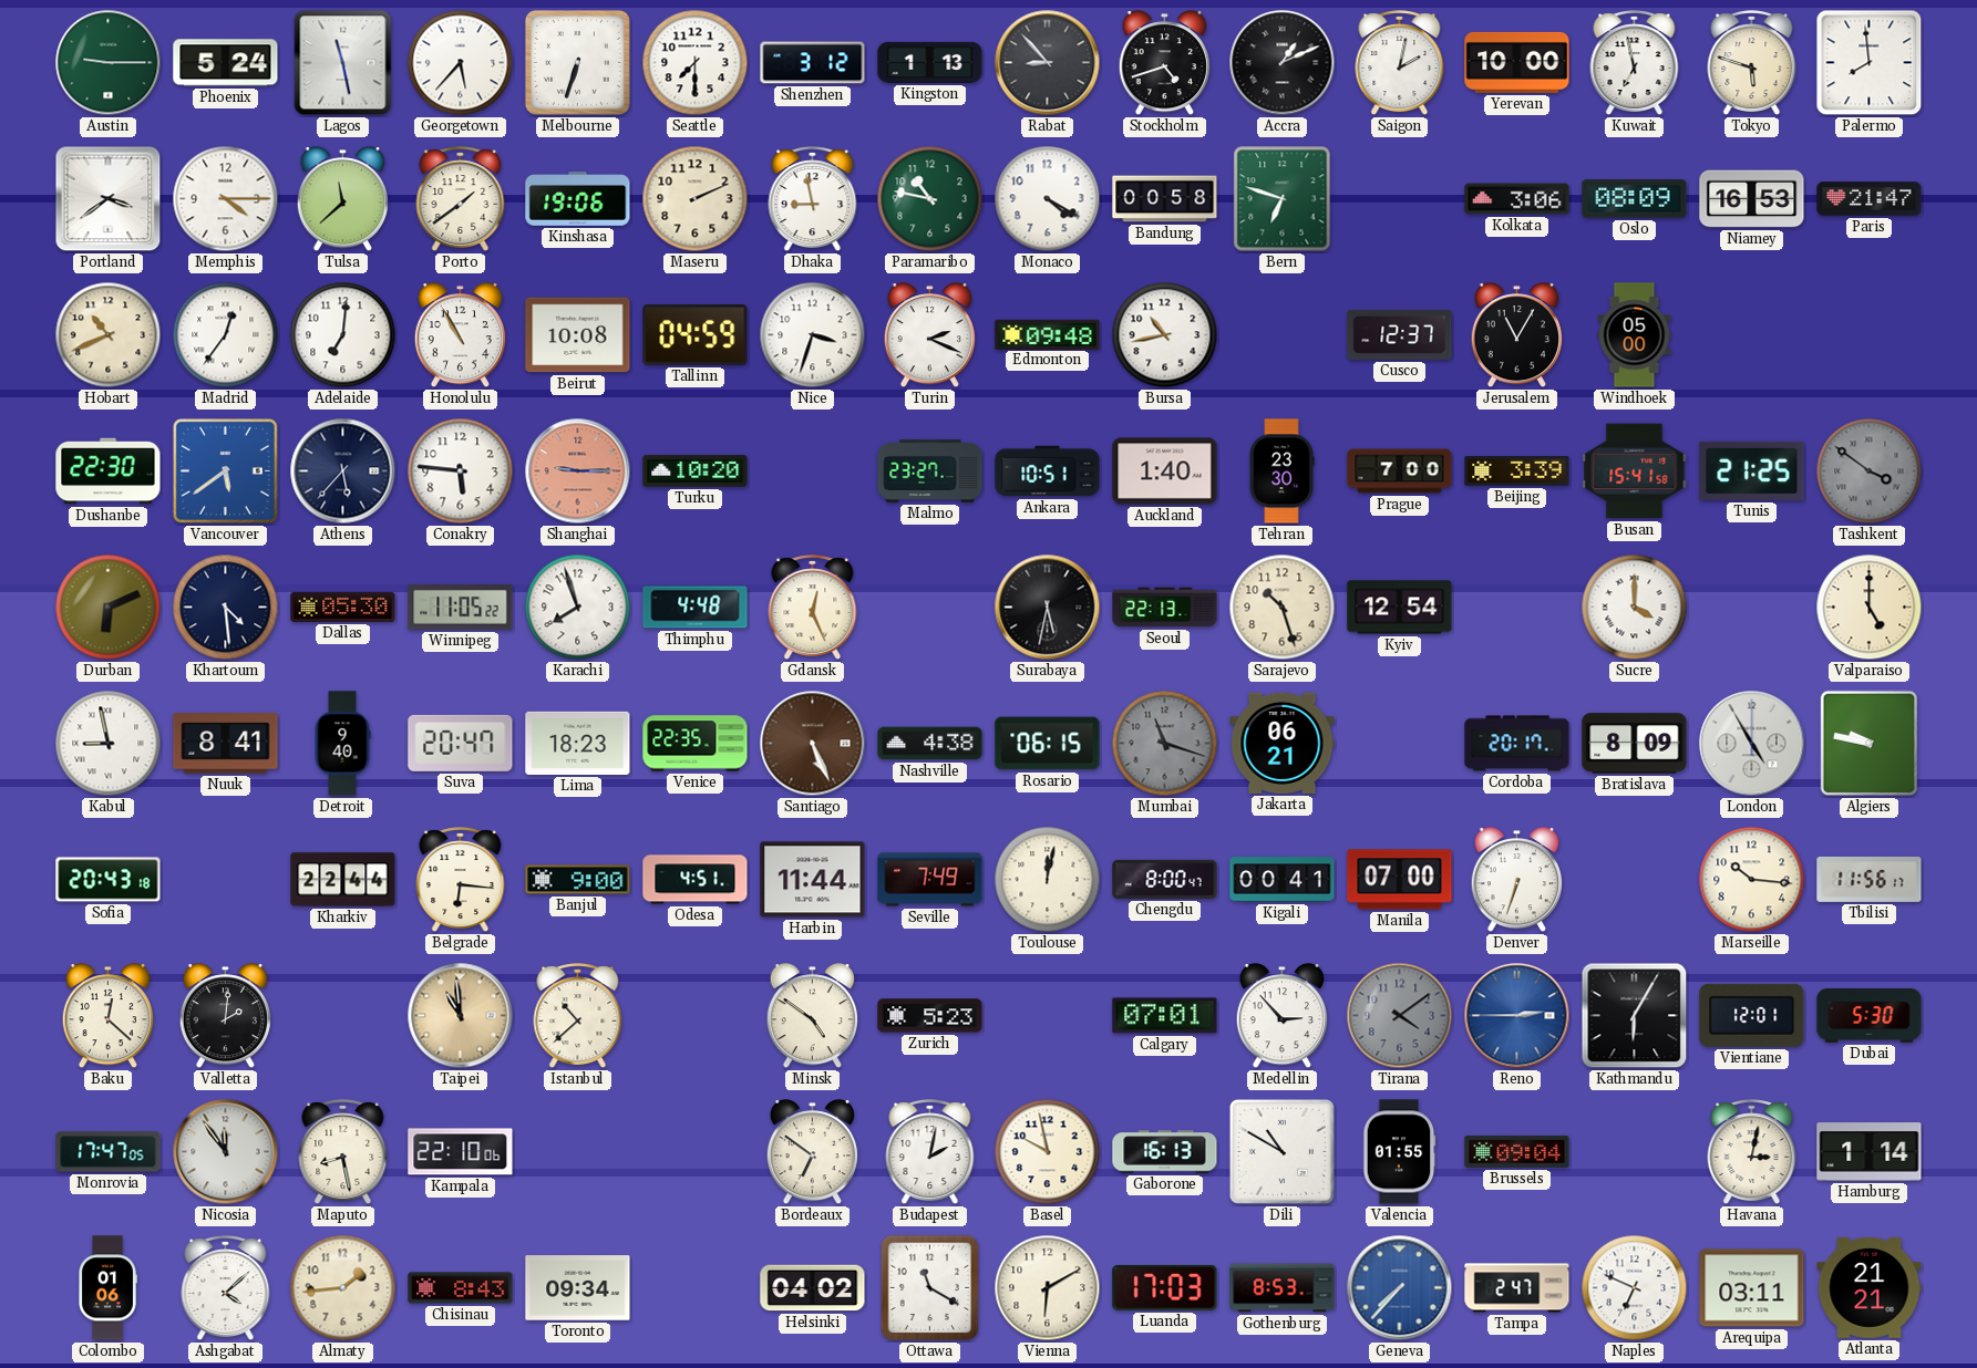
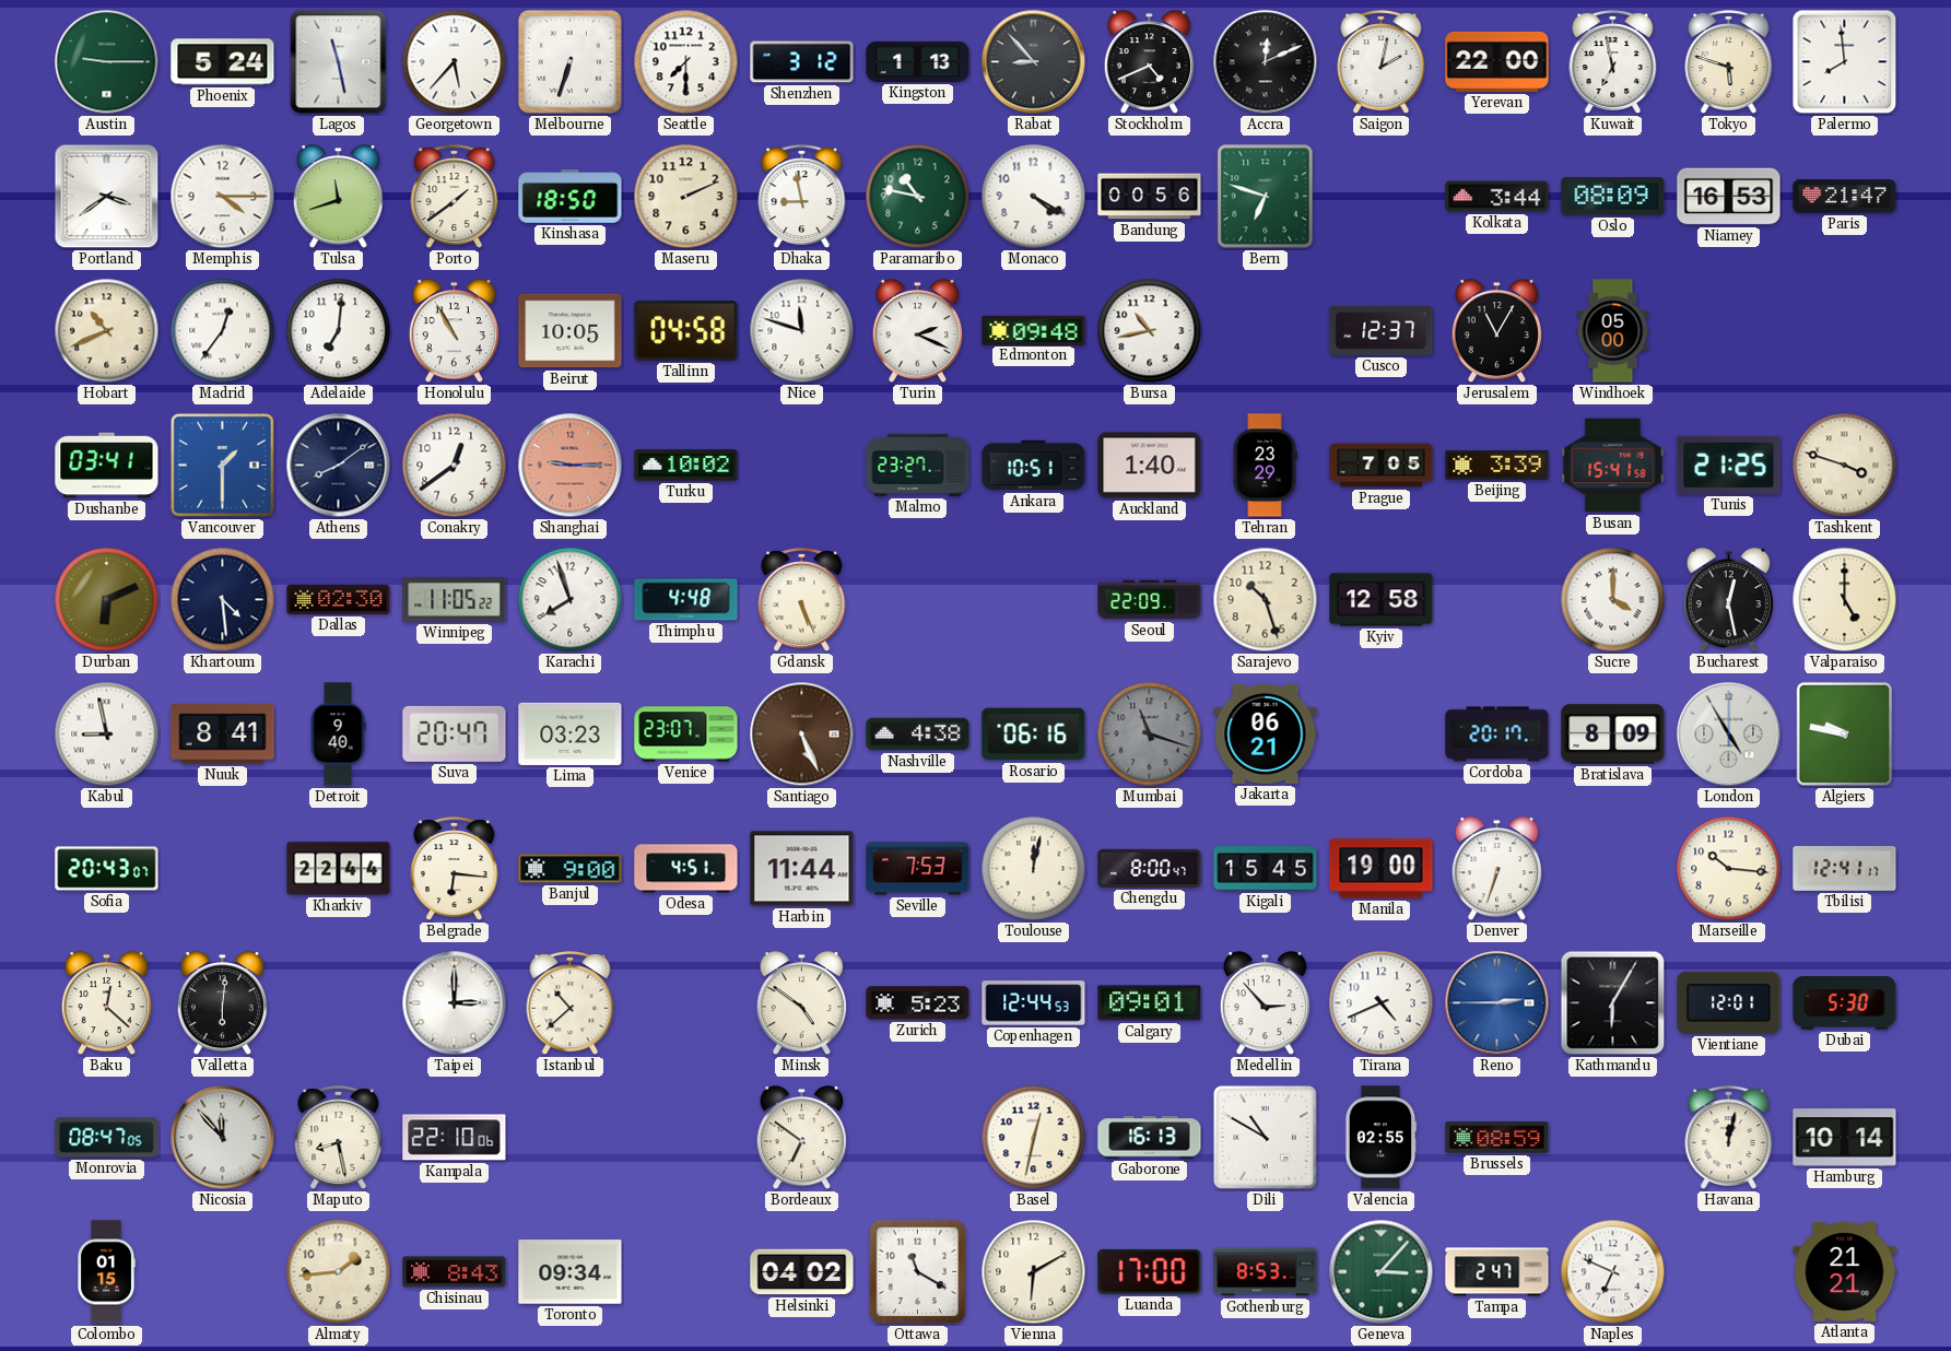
Stockholm: 4:42 -> 4:41
Accra: 1:11 -> 12:11
Yerevan: 10:00 -> 22:00
Tulsa: 11:38 -> 11:42
Kinshasa: 19:06 -> 18:50
Bandung: 00:58 -> 00:56
Kolkata: 3:06 -> 3:44
Beirut: 10:08 -> 10:05
Tallinn: 04:59 -> 04:58
Nice: 3:33 -> 11:48
Dushanbe: 22:30 -> 03:41
Vancouver: 5:39 -> 1:30
Athens: 5:37 -> 8:09
Conakry: 5:46 -> 12:39
Turku: 10:20 -> 10:02
Tehran: 23:30 -> 23:29
Prague: 7:00 -> 7:05
Tashkent: 3:51 -> 3:48
Tashkent dial: grey -> cream
Dallas: 05:30 -> 02:30
Gdansk: 12:26 -> 5:26
Surabaya: 5:32 -> none
Seoul: 22:13 -> 22:09
Kyiv: 12:54 -> 12:58
Bucharest: none -> 12:28
Lima: 18:23 -> 03:23
Venice: 22:35 -> 23:07
Rosario: 06:15 -> 06:16
Sofia: 20:43:18 -> 20:43:07
Seville: 7:49 -> 7:53
Kigali: 00:41 -> 15:45
Manila: 07:00 -> 19:00
Tbilisi: 11:56 -> 12:41
Valletta: 2:01 -> 6:01
Taipei: 10:59 -> 3:00
Taipei dial: champagne -> white
Copenhagen: none -> 12:44
Calgary: 07:01 -> 09:01
Tirana: 4:09 -> 4:41
Tirana dial: grey -> white
Monrovia: 17:47 -> 08:47
Nicosia: 11:54 -> 11:53
Budapest: 2:02 -> none
Basel: 9:58 -> 12:32
Valencia: 01:55 -> 02:55
Brussels: 09:04 -> 08:59
Havana: 3:02 -> 12:02
Hamburg: 1:14 -> 10:14
Colombo: 01:06 -> 01:15
Ashgabat: 4:08 -> none
Luanda: 17:03 -> 17:00
Geneva: 7:37 -> 3:07
Geneva dial: blue -> green
Arequipa: 03:11 -> none
